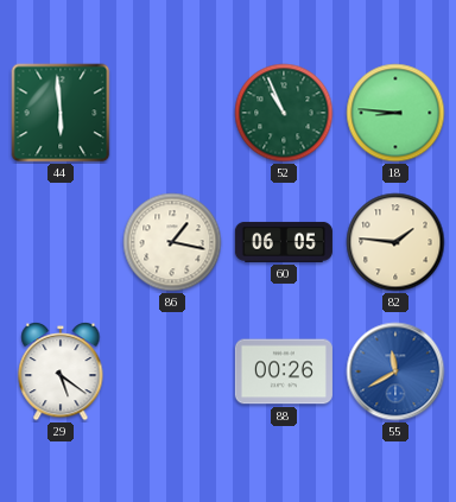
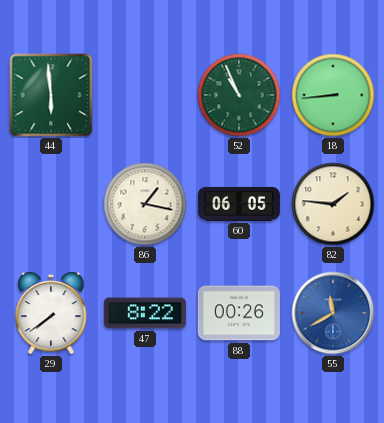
18: 8:46 -> 8:44
29: 5:21 -> 7:39
47: none -> 8:22
